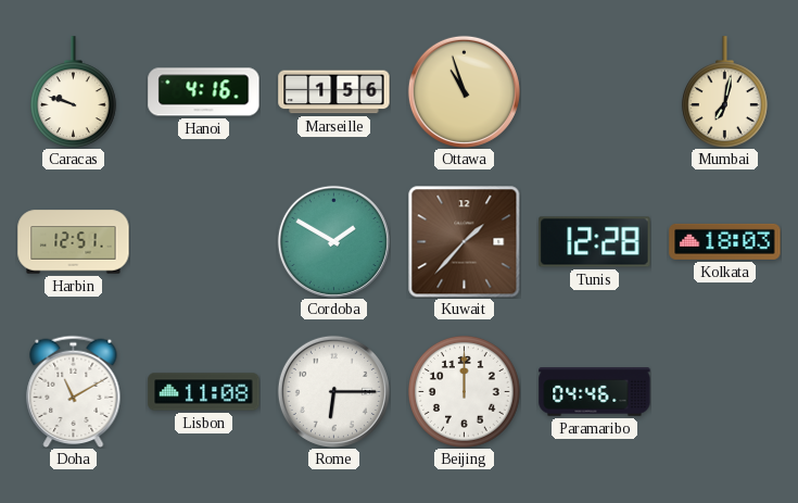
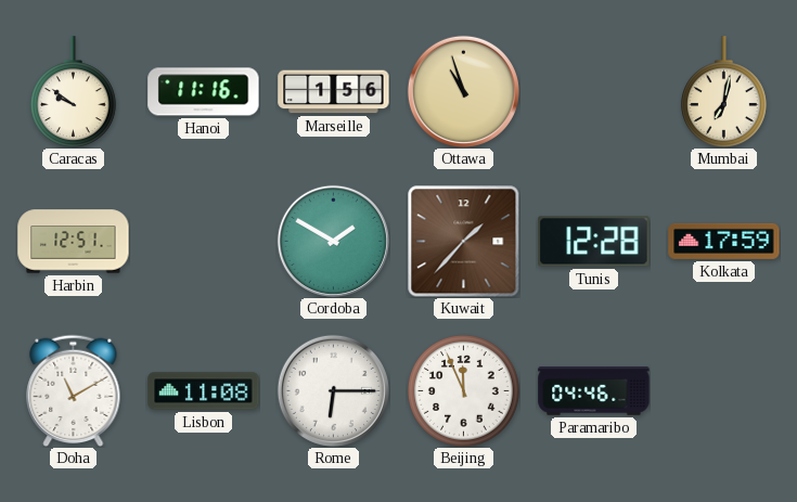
Caracas: 9:48 -> 9:51
Hanoi: 4:16 -> 11:16
Kolkata: 18:03 -> 17:59
Beijing: 12:00 -> 11:56
